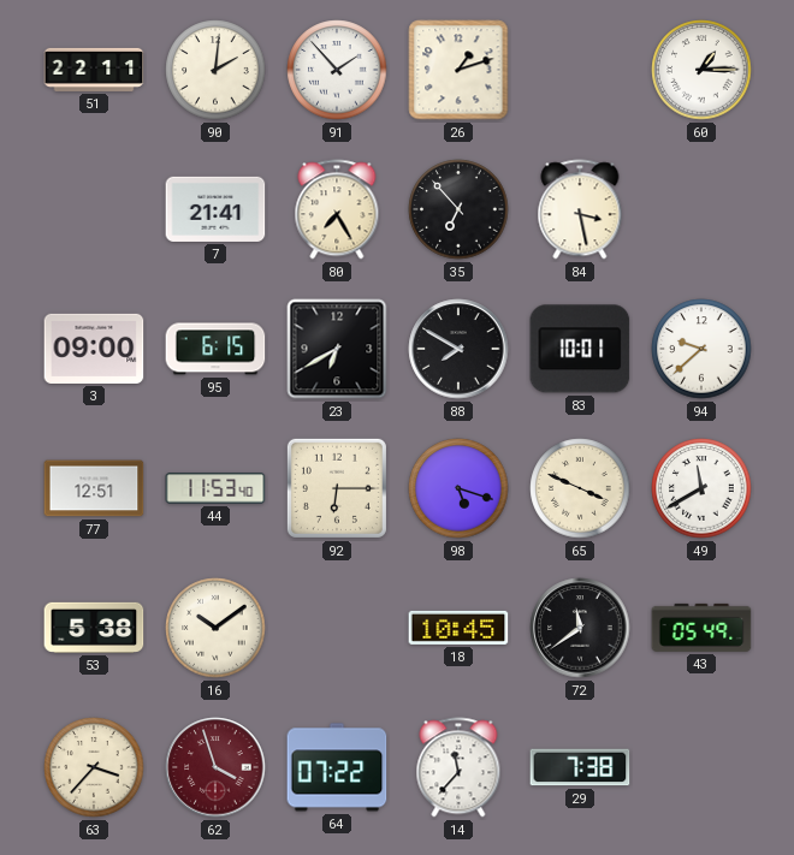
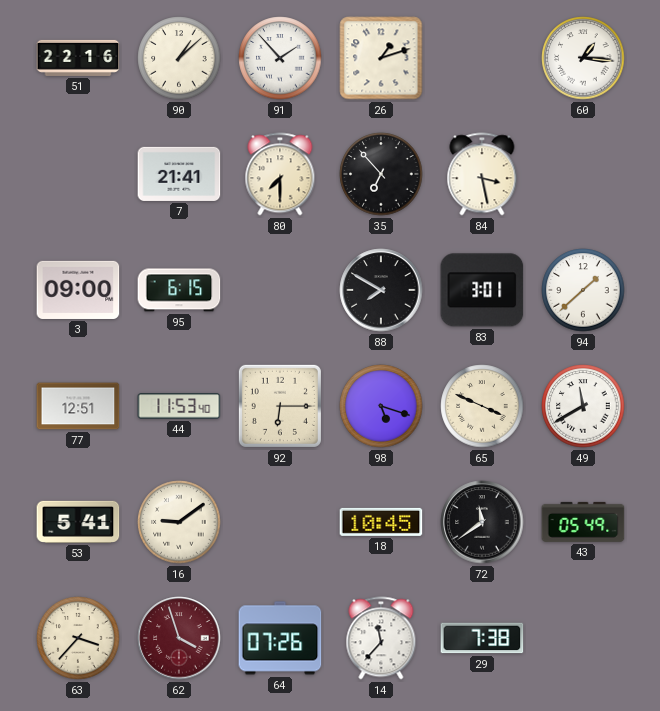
51: 22:11 -> 22:16
90: 2:01 -> 1:08
60: 1:15 -> 1:16
80: 7:25 -> 7:30
23: 6:40 -> none
83: 10:01 -> 3:01
94: 9:38 -> 1:38
53: 5:38 -> 5:41
16: 10:09 -> 9:09
64: 07:22 -> 07:26
